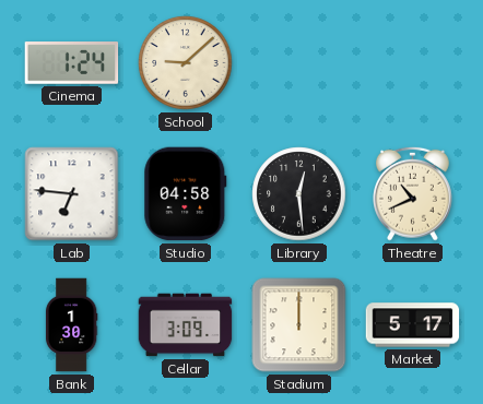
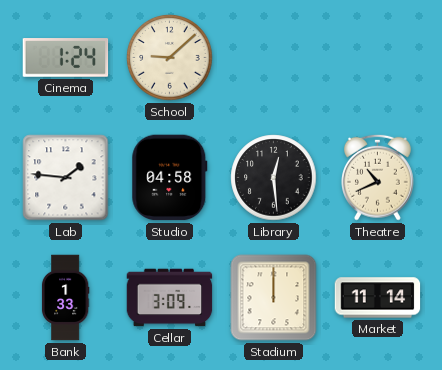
Lab: 6:46 -> 1:46
Bank: 1:30 -> 1:33
Market: 5:17 -> 11:14
